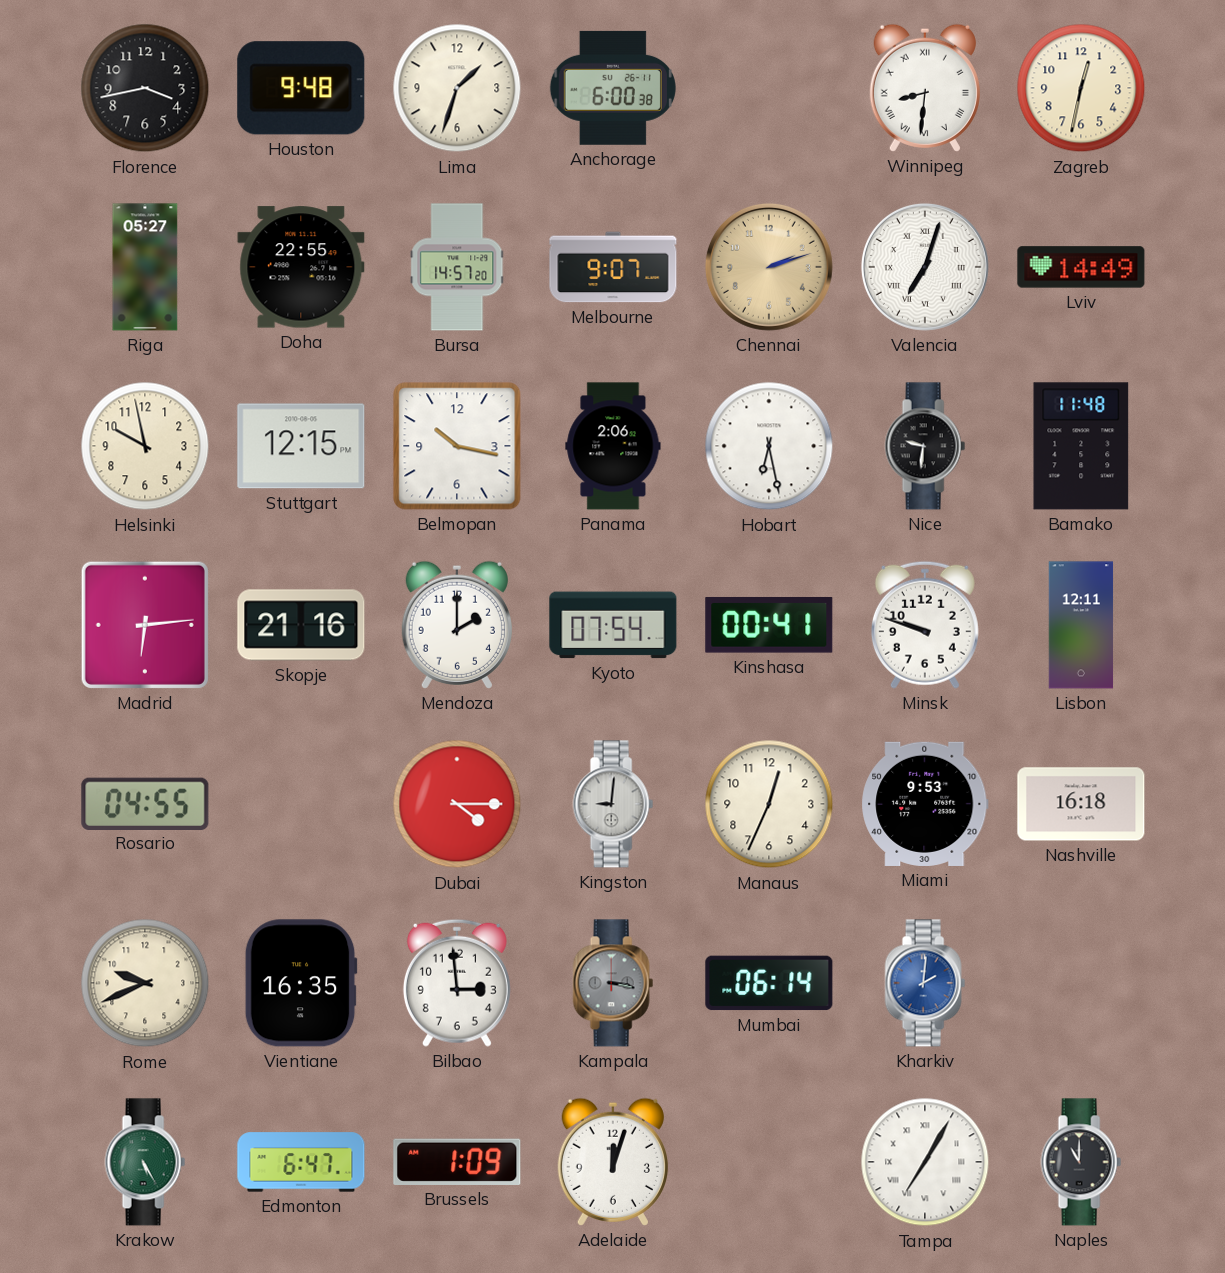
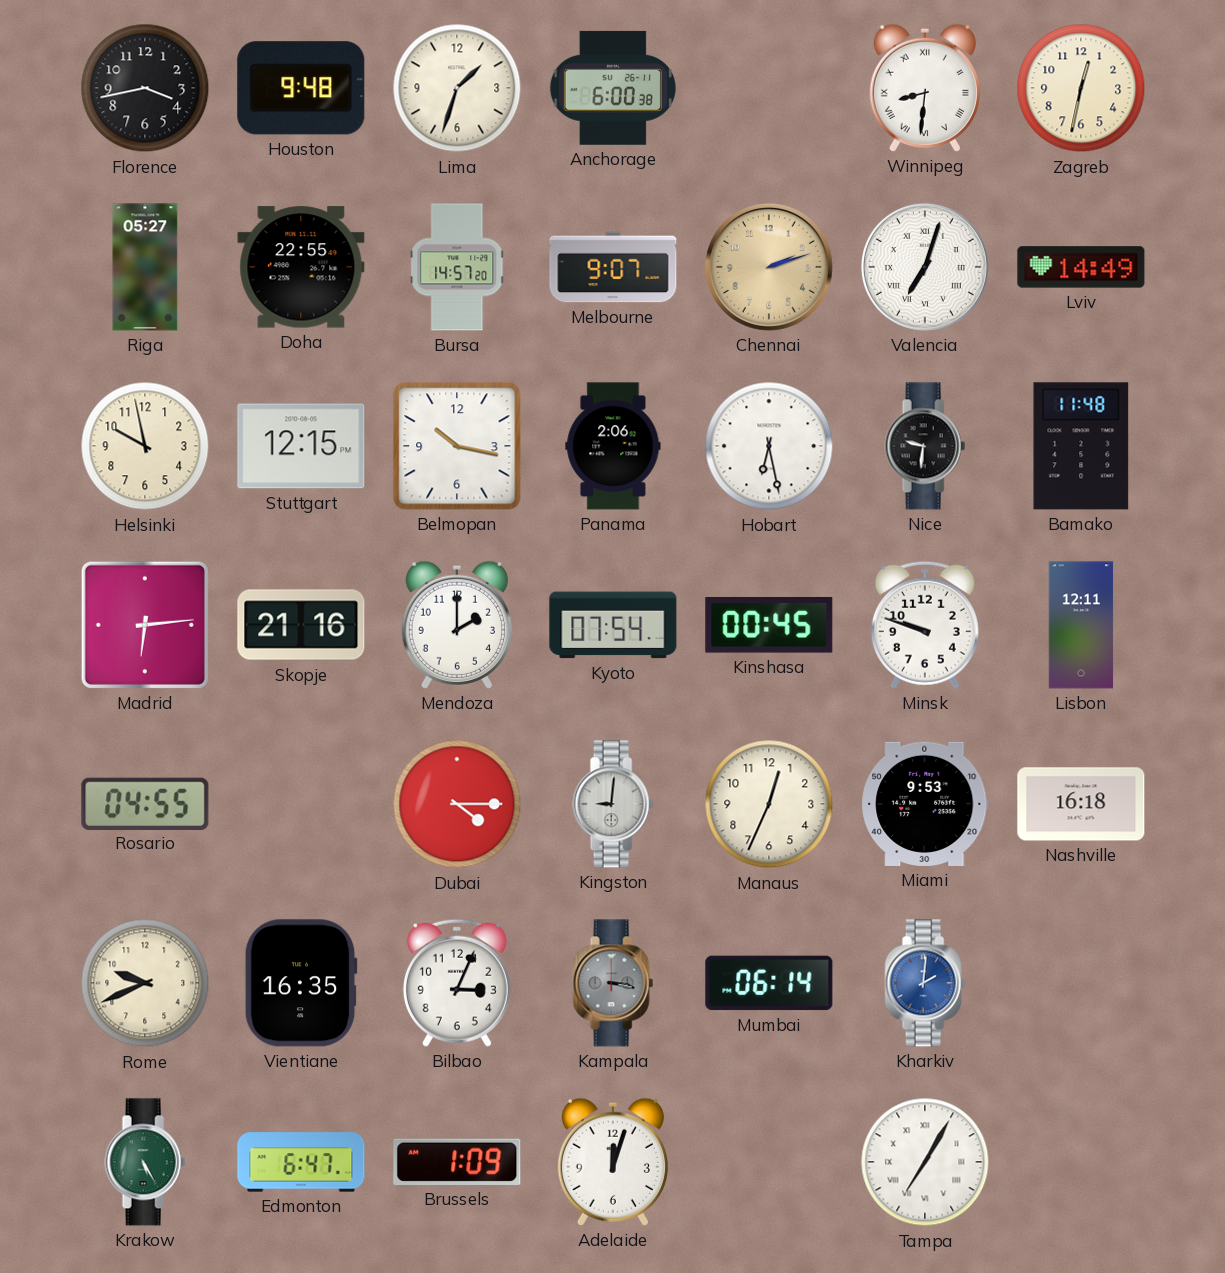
Kinshasa: 00:41 -> 00:45
Bilbao: 2:59 -> 3:04
Naples: 11:00 -> none
